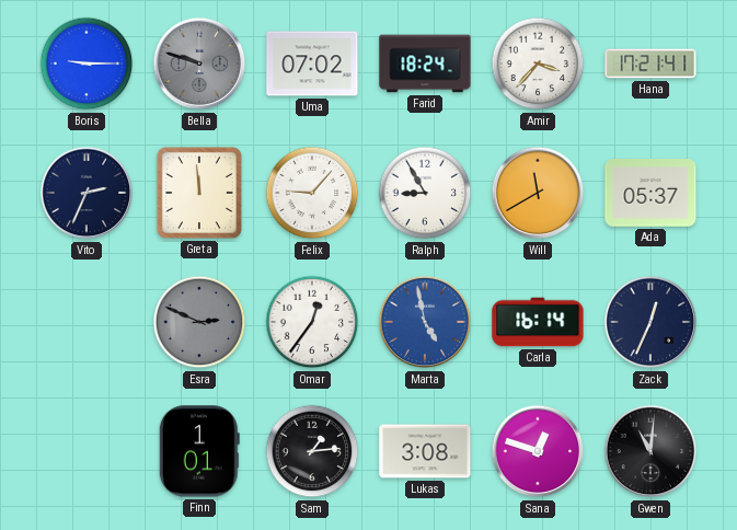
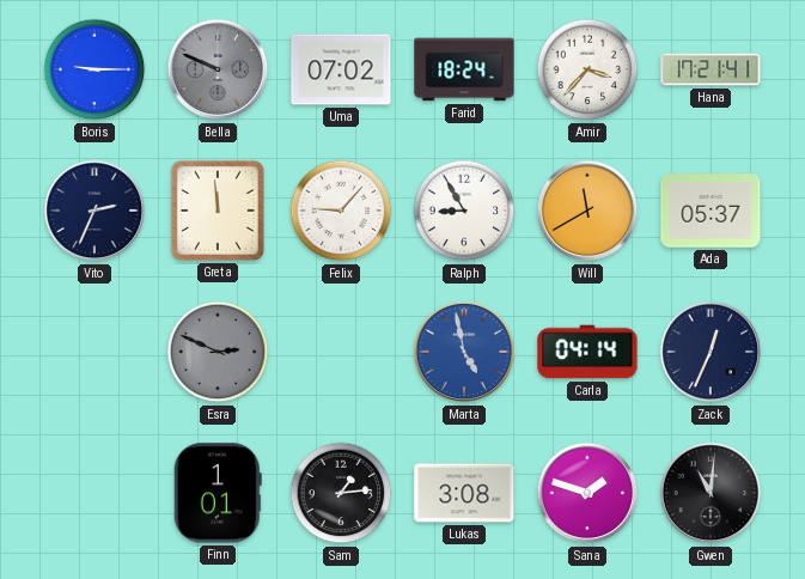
Bella: 9:48 -> 9:49
Omar: 12:36 -> none
Carla: 16:14 -> 04:14
Sana: 12:48 -> 1:48
